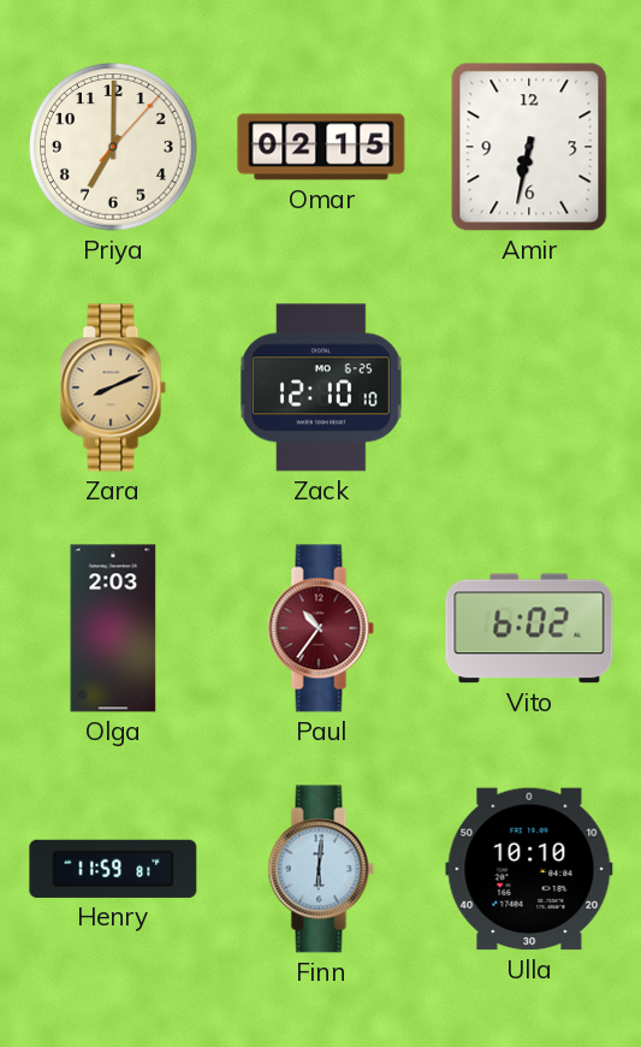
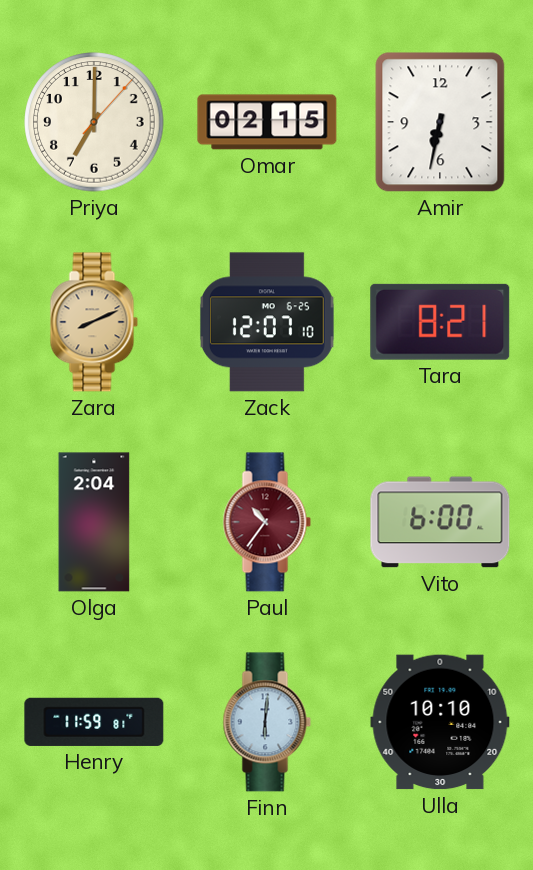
Zack: 12:10 -> 12:07
Tara: none -> 8:21
Olga: 2:03 -> 2:04
Vito: 6:02 -> 6:00
